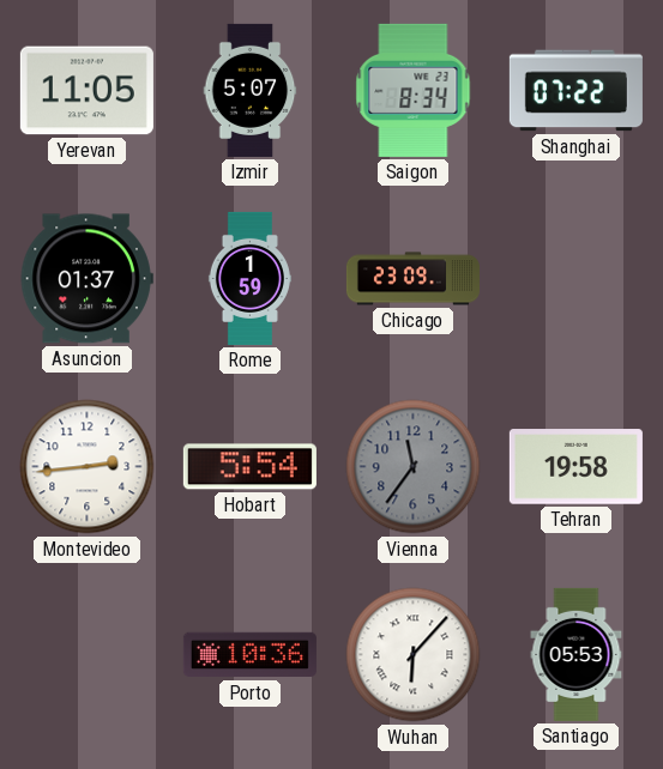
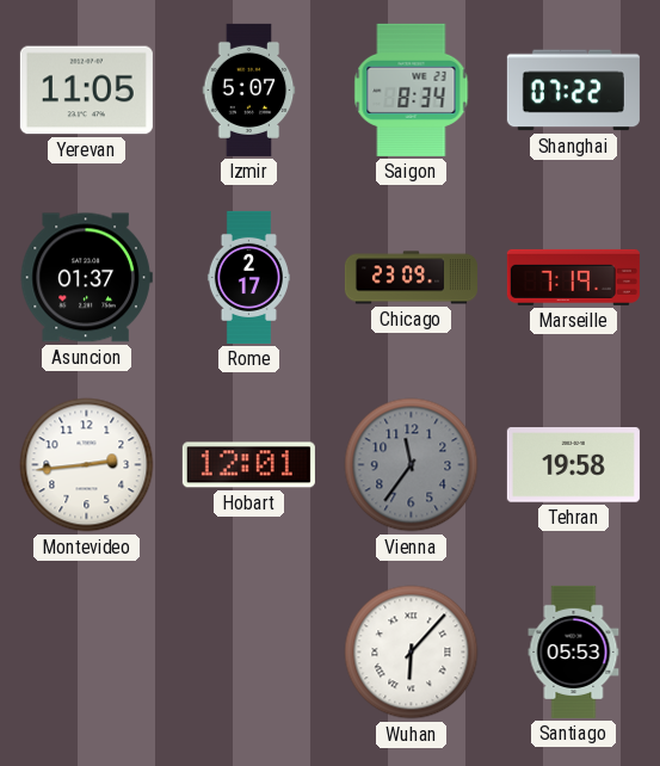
Rome: 1:59 -> 2:17
Marseille: none -> 7:19
Hobart: 5:54 -> 12:01
Porto: 10:36 -> none
